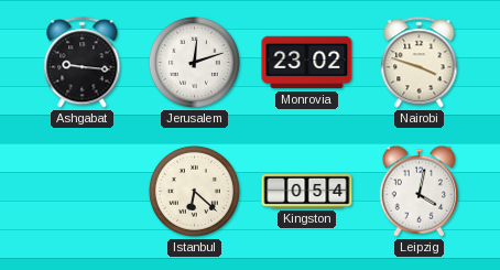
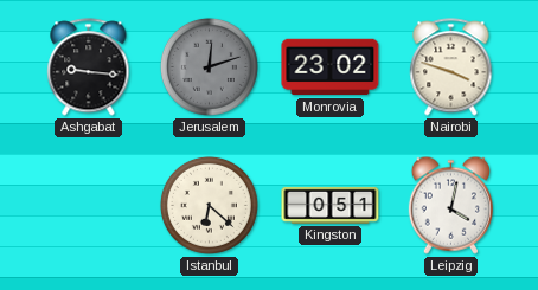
Jerusalem dial: white -> grey
Kingston: 0:54 -> 0:51
